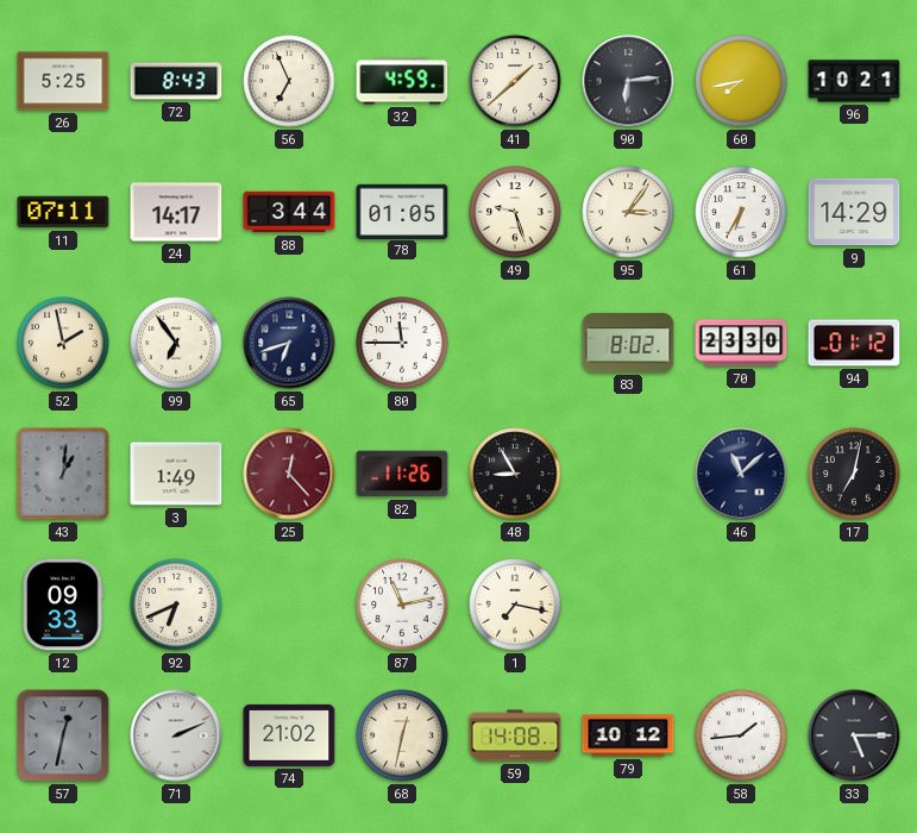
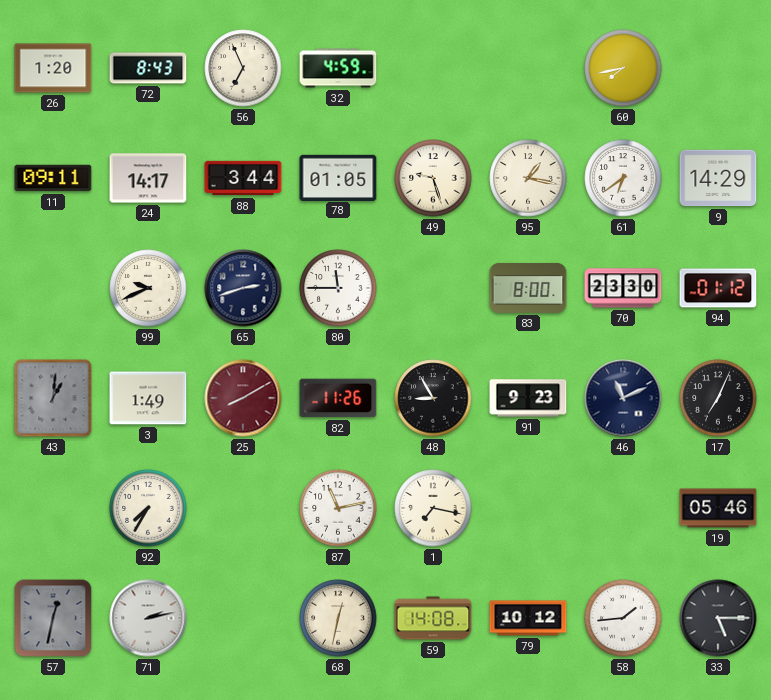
26: 5:25 -> 1:20
41: 1:38 -> none
90: 6:14 -> none
96: 10:21 -> none
11: 07:11 -> 09:11
95: 3:06 -> 1:17
61: 6:35 -> 6:39
52: 1:58 -> none
99: 6:54 -> 9:41
65: 6:42 -> 2:42
83: 8:02 -> 8:00
25: 12:23 -> 8:10
91: none -> 9:23
46: 11:08 -> 11:11
17: 7:02 -> 7:04
12: 09:33 -> none
92: 6:41 -> 7:35
19: none -> 05:46
71: 2:11 -> 2:13
74: 21:02 -> none
